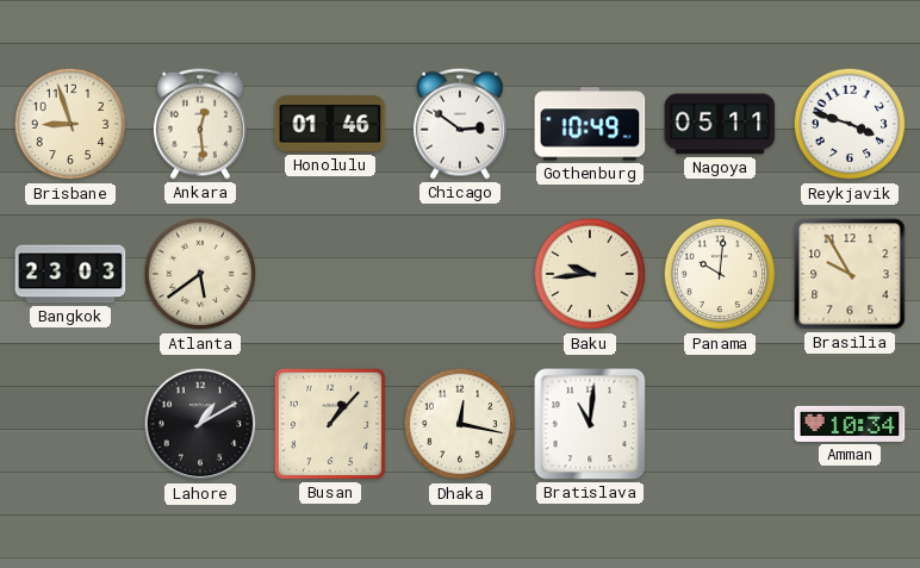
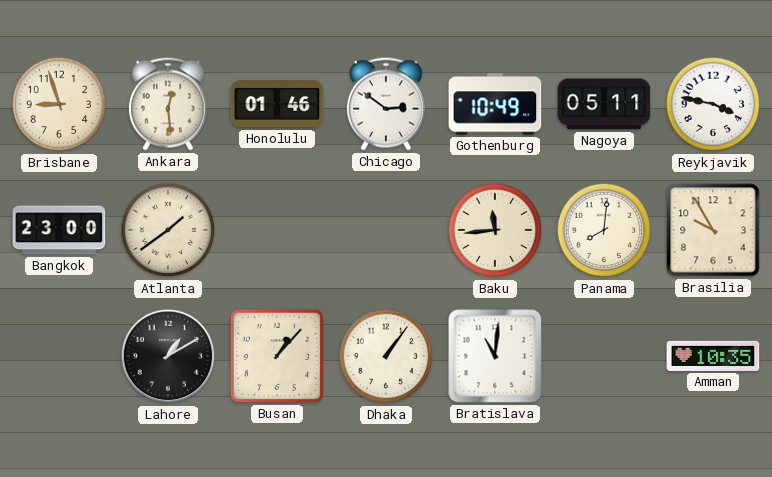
Reykjavik: 3:48 -> 3:47
Bangkok: 23:03 -> 23:00
Atlanta: 5:39 -> 1:39
Baku: 9:44 -> 11:44
Panama: 10:01 -> 8:01
Dhaka: 12:17 -> 1:06
Amman: 10:34 -> 10:35
